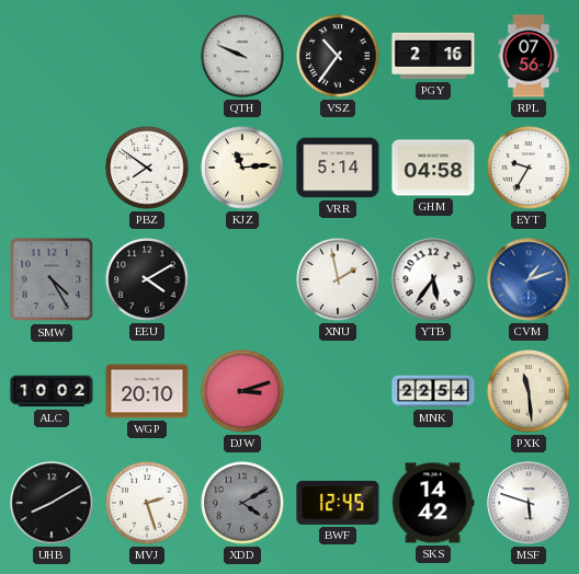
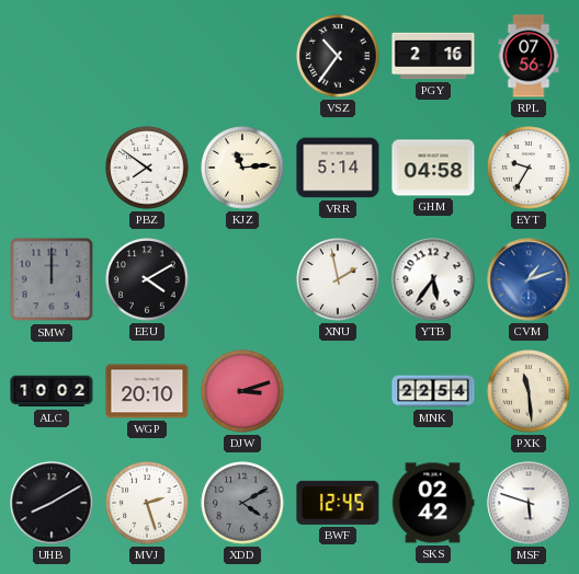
QTH: 9:49 -> none
SMW: 4:25 -> 12:00
SKS: 14:42 -> 02:42
